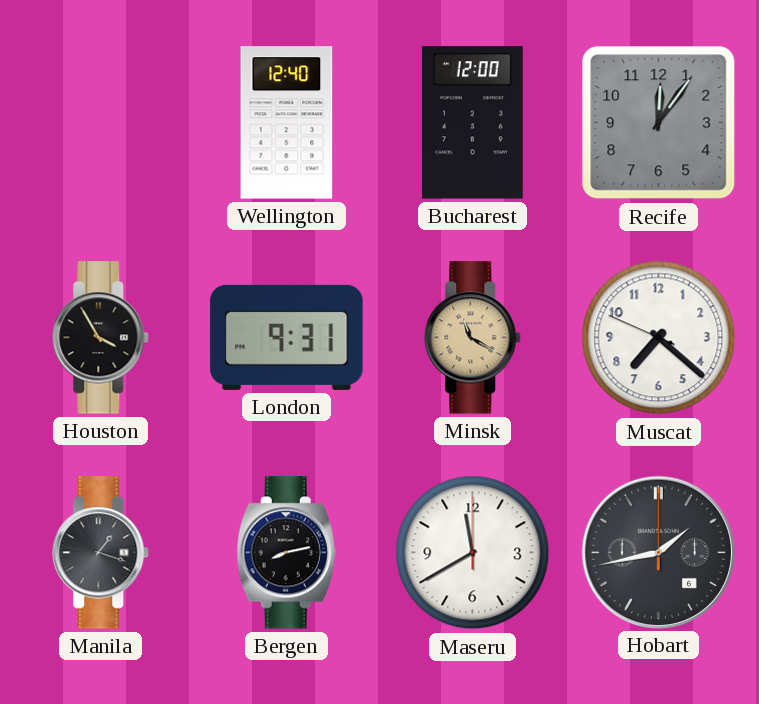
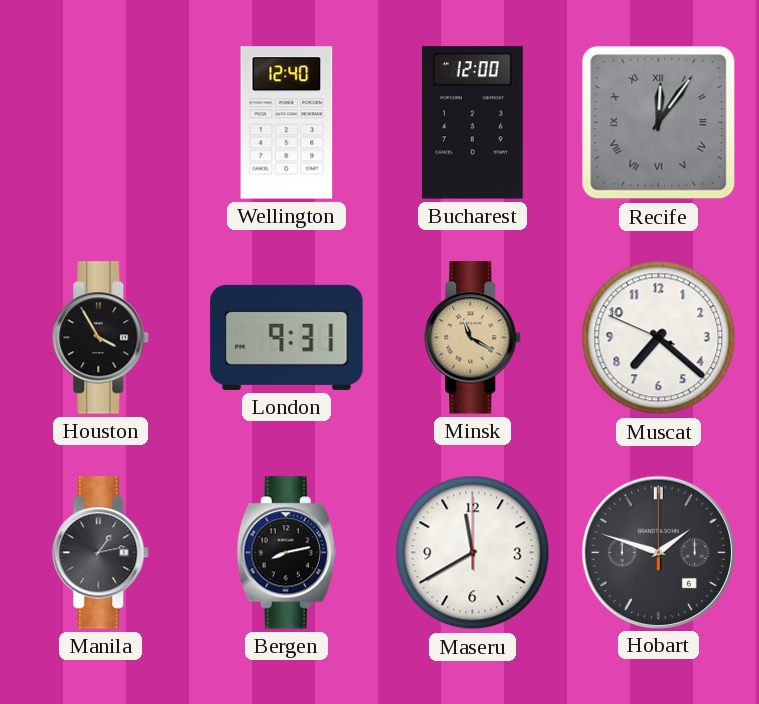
Recife numerals: Arabic -> Roman
Manila: 1:18 -> 1:13
Hobart: 1:43 -> 1:48
